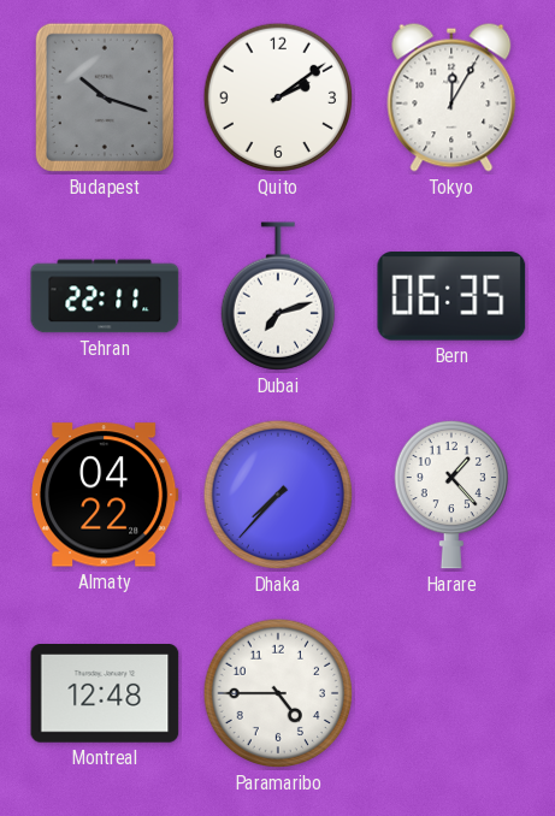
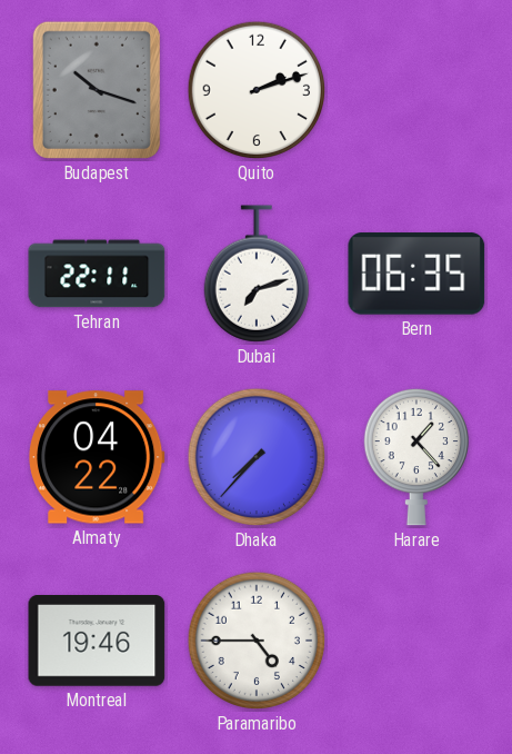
Quito: 2:09 -> 2:12
Tokyo: 12:05 -> none
Montreal: 12:48 -> 19:46
